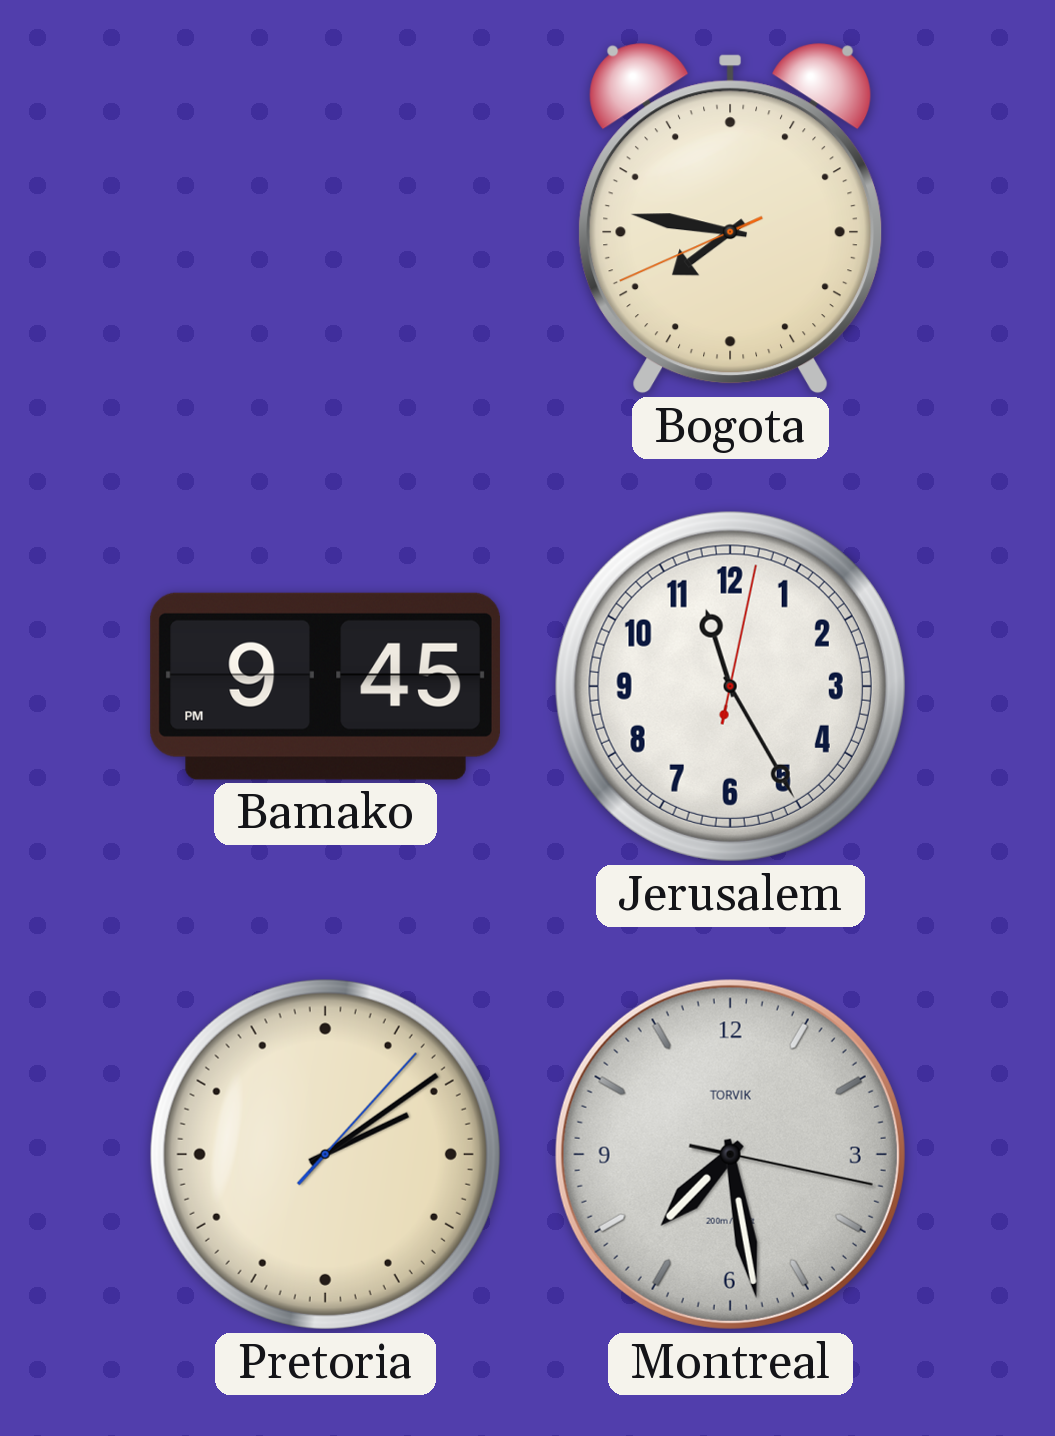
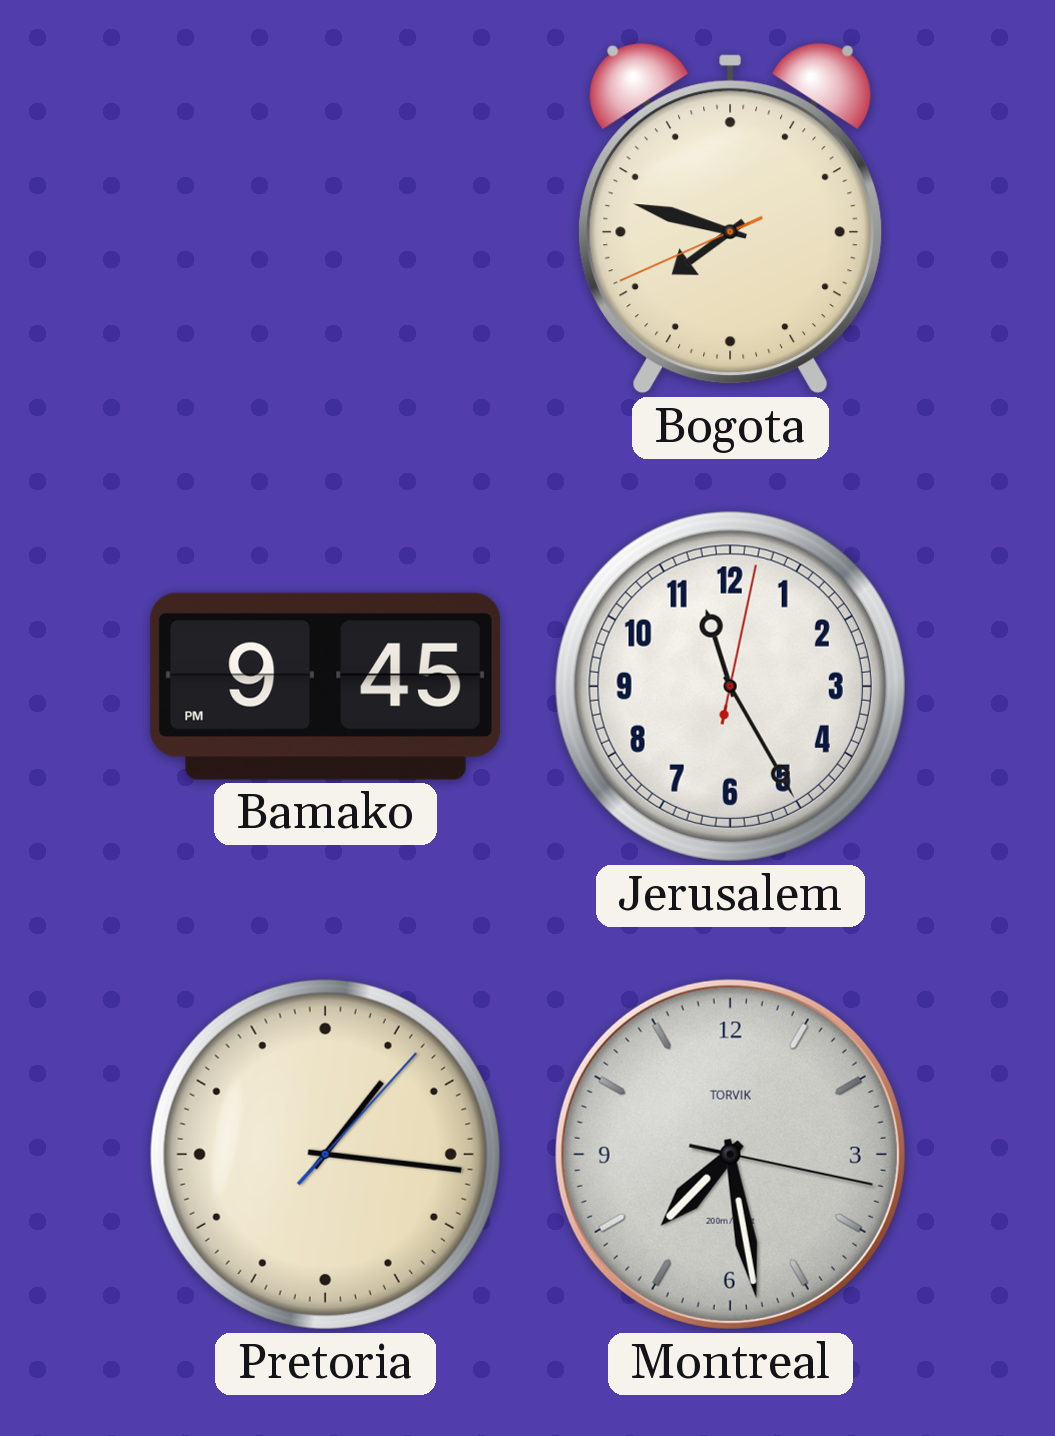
Bogota: 7:46 -> 7:47
Pretoria: 2:09 -> 1:16
